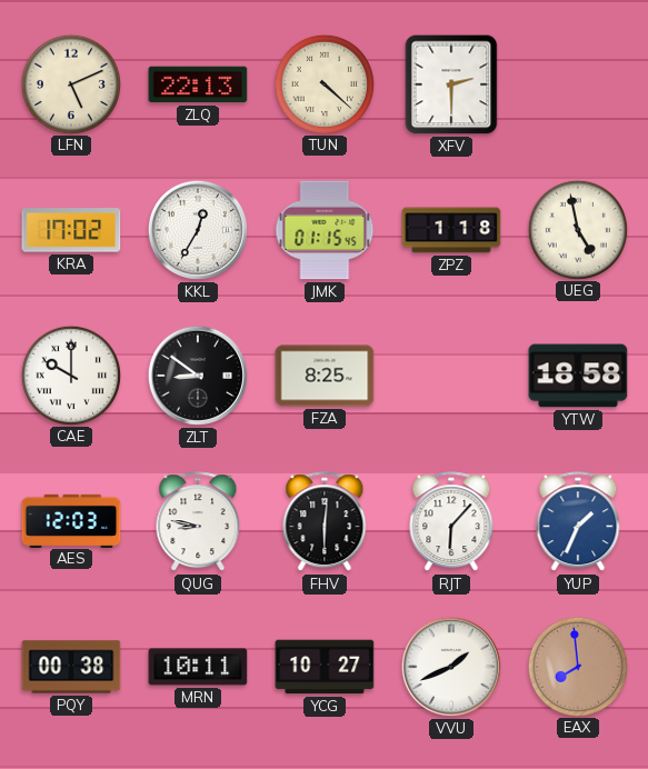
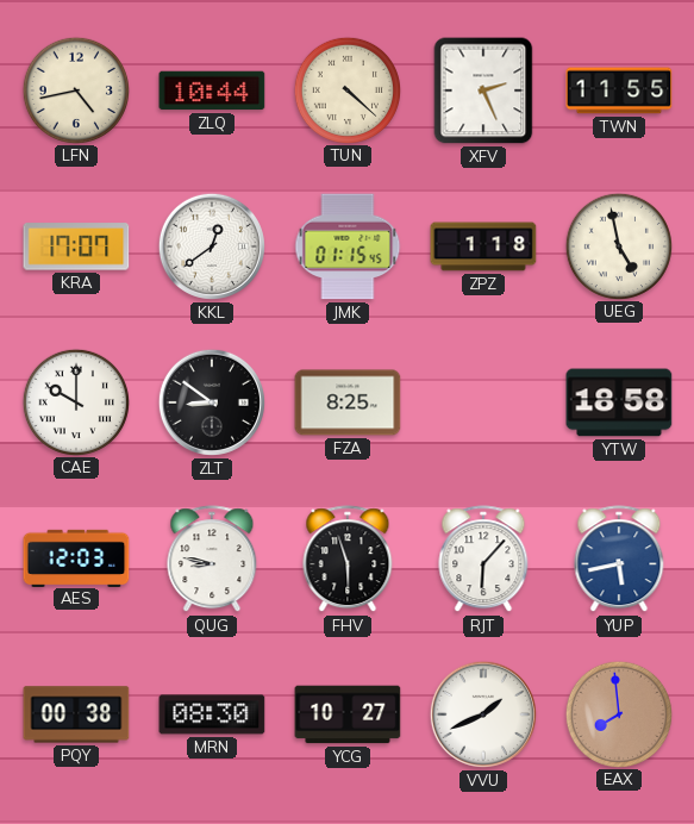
LFN: 5:11 -> 4:43
ZLQ: 22:13 -> 10:44
XFV: 2:30 -> 2:26
TWN: none -> 11:55
KRA: 17:02 -> 17:07
KKL: 12:35 -> 12:39
FHV: 6:01 -> 5:57
YUP: 1:34 -> 5:43
MRN: 10:11 -> 08:30
